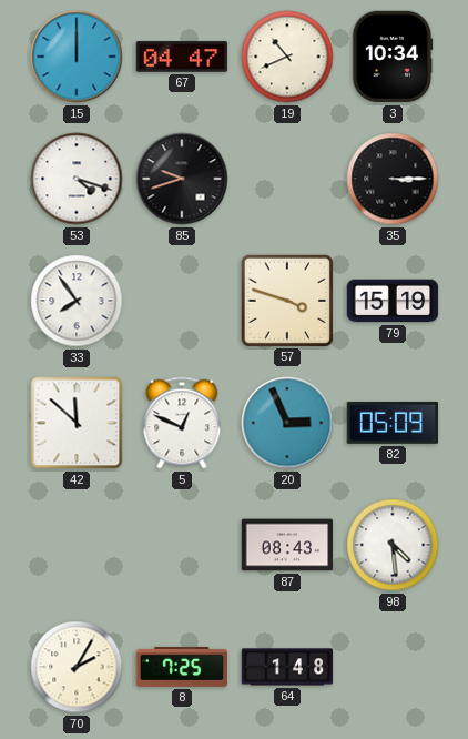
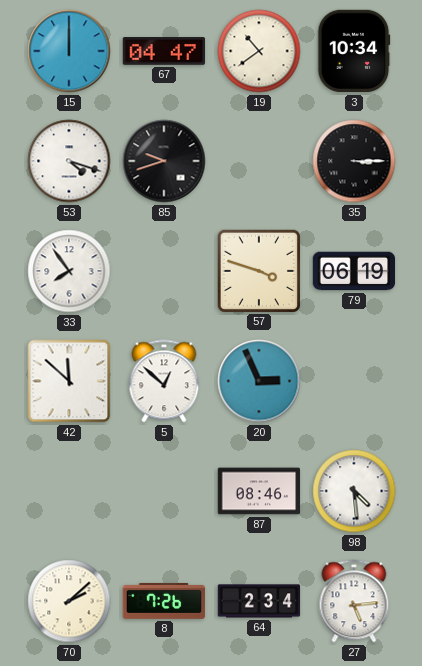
19: 10:41 -> 10:39
79: 15:19 -> 06:19
5: 12:49 -> 12:52
82: 05:09 -> none
87: 08:43 -> 08:46
70: 2:05 -> 2:08
8: 7:25 -> 7:26
64: 1:48 -> 2:34
27: none -> 5:14
